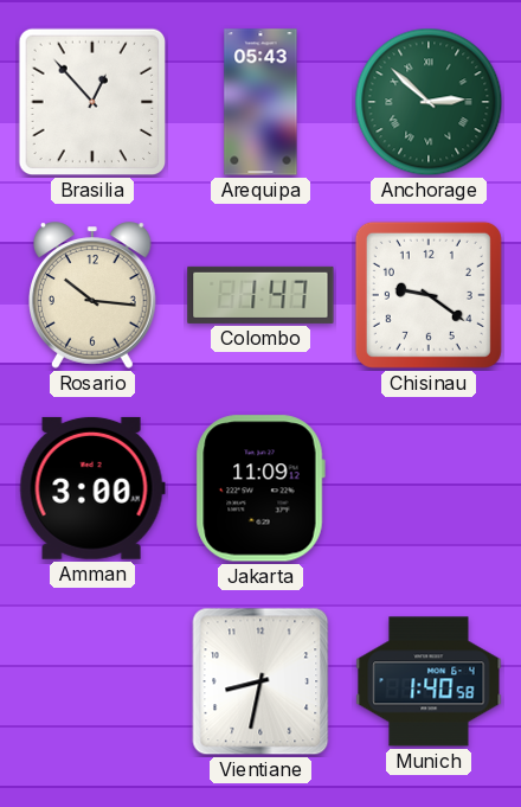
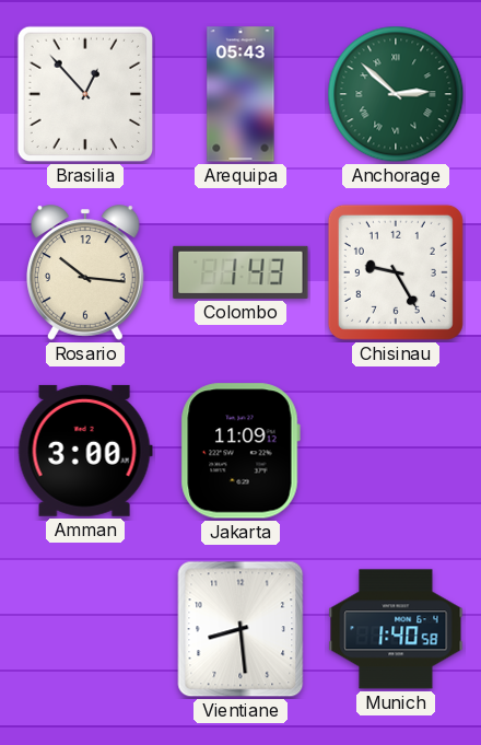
Colombo: 1:47 -> 1:43
Chisinau: 9:21 -> 9:25
Vientiane: 8:32 -> 8:29
